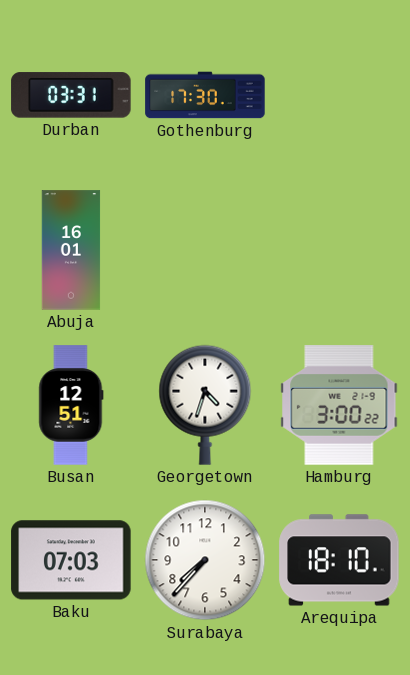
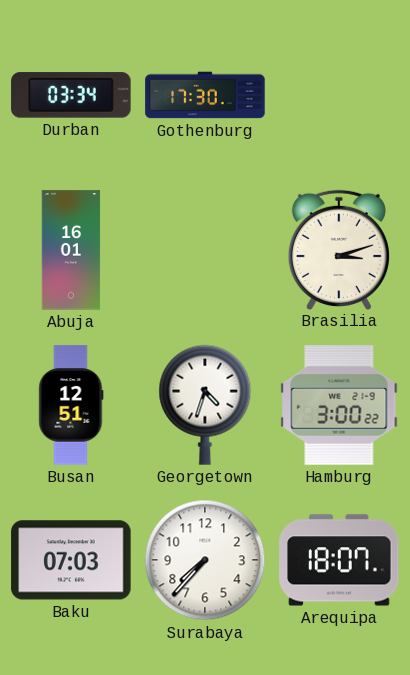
Durban: 03:31 -> 03:34
Brasilia: none -> 3:12
Arequipa: 18:10 -> 18:07
